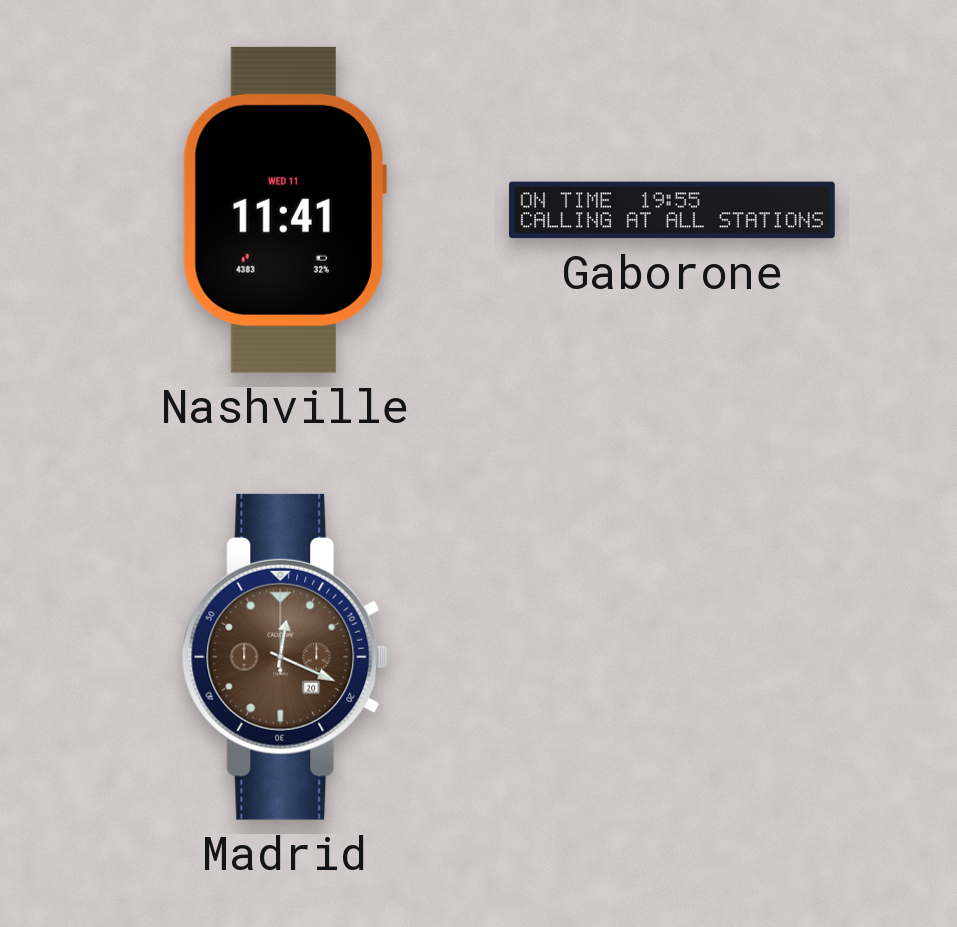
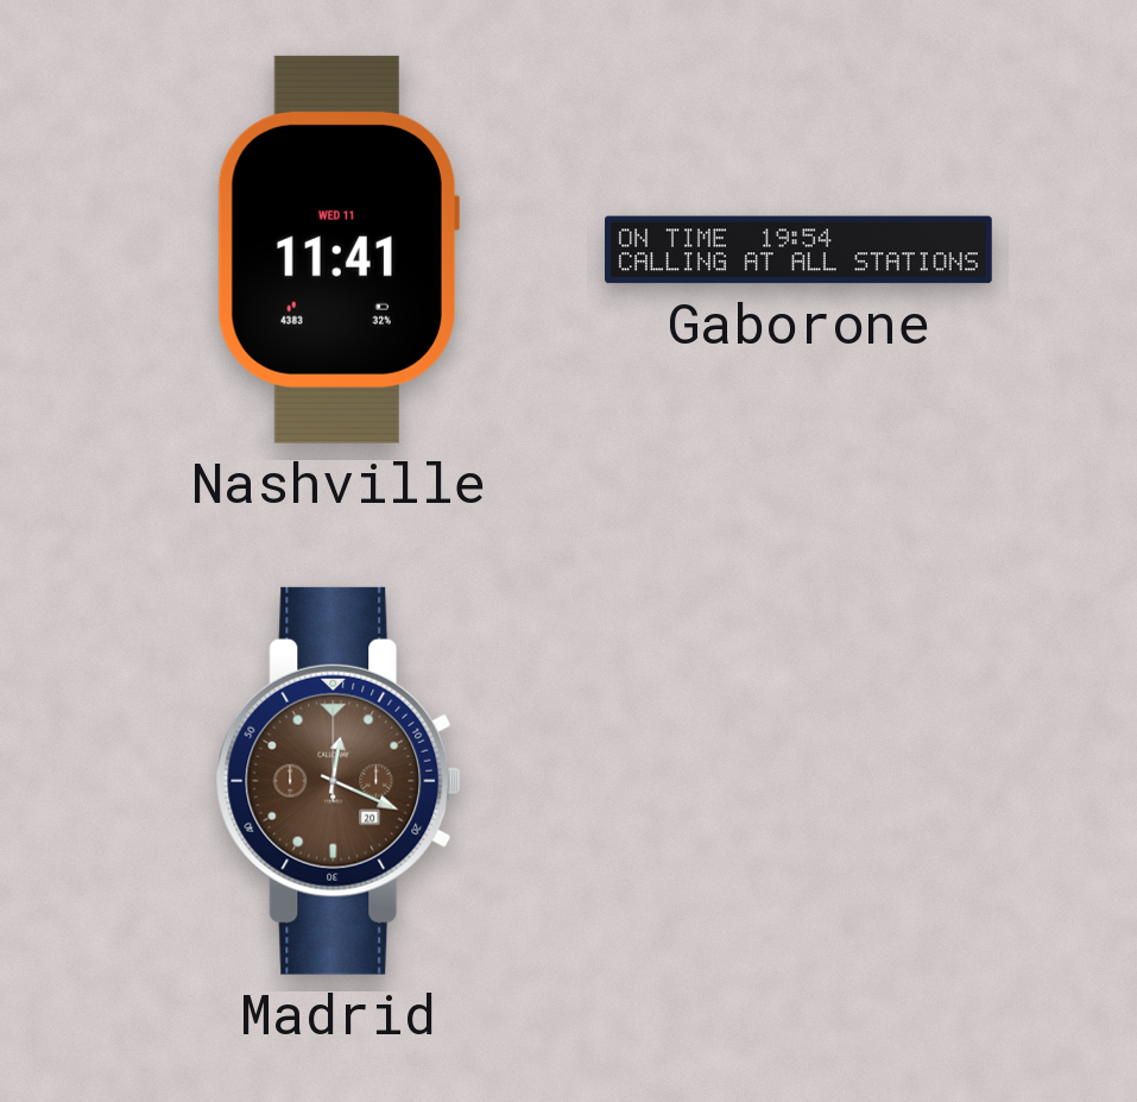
Gaborone: 19:55 -> 19:54
